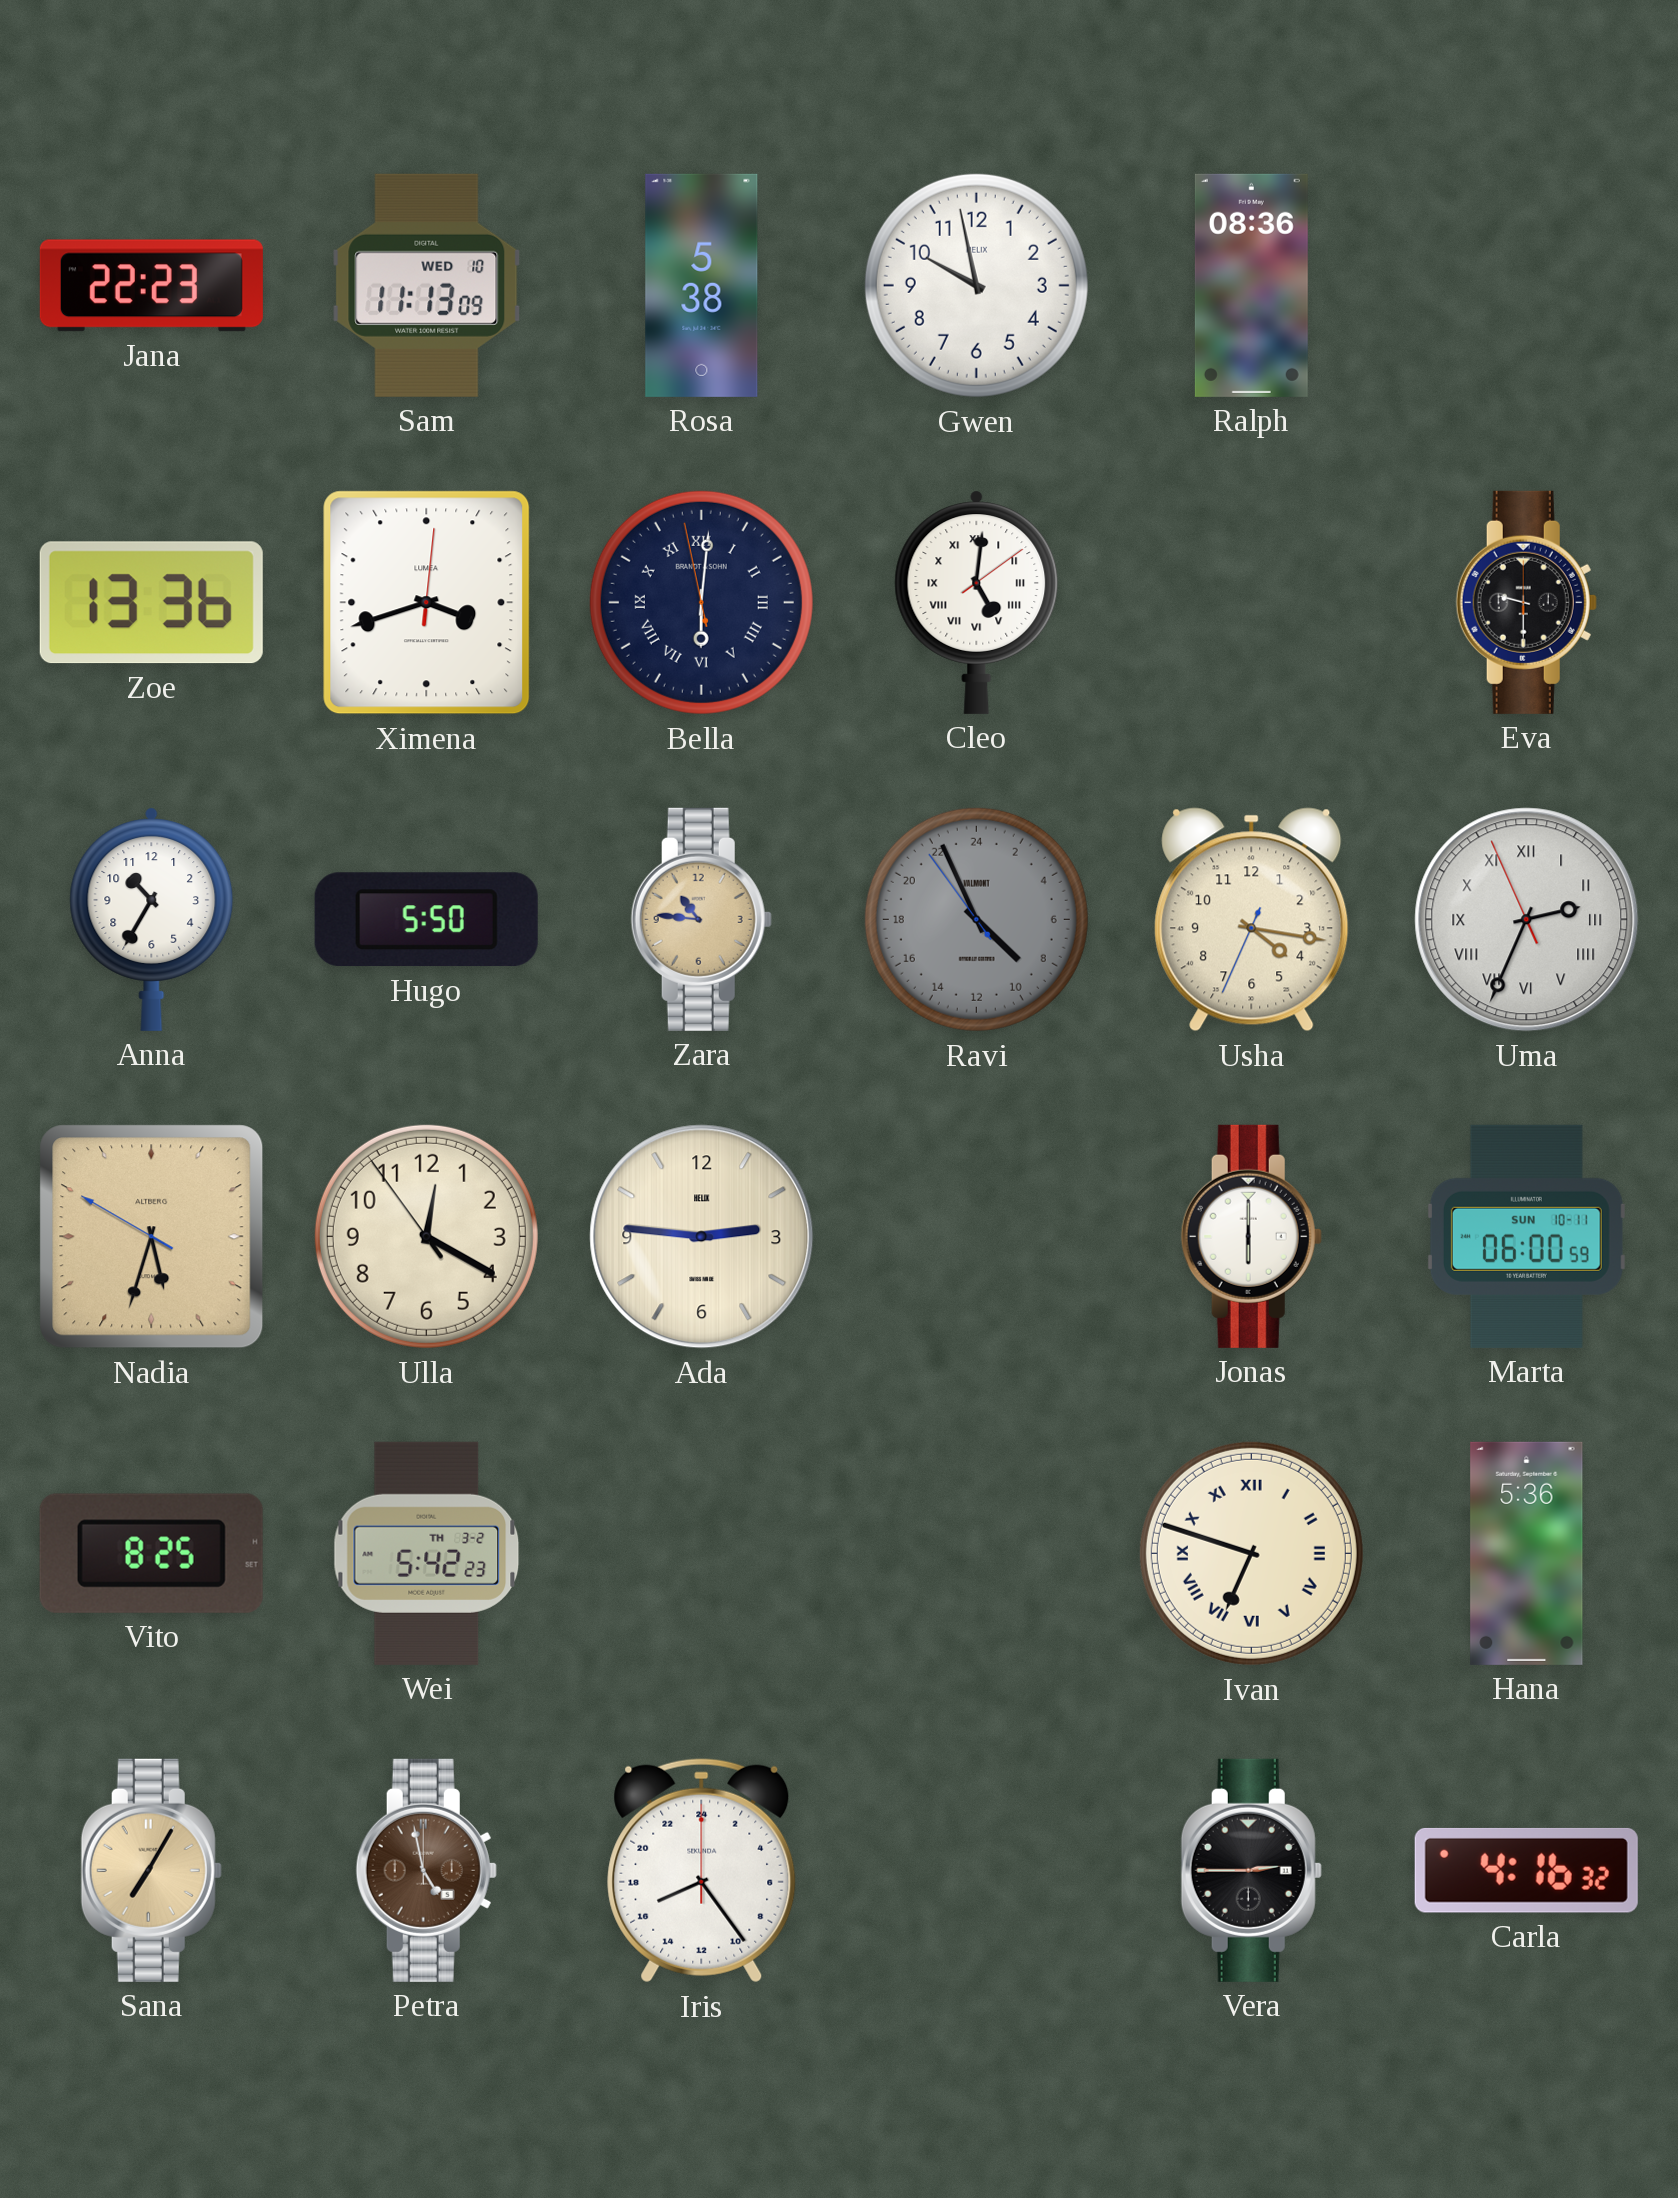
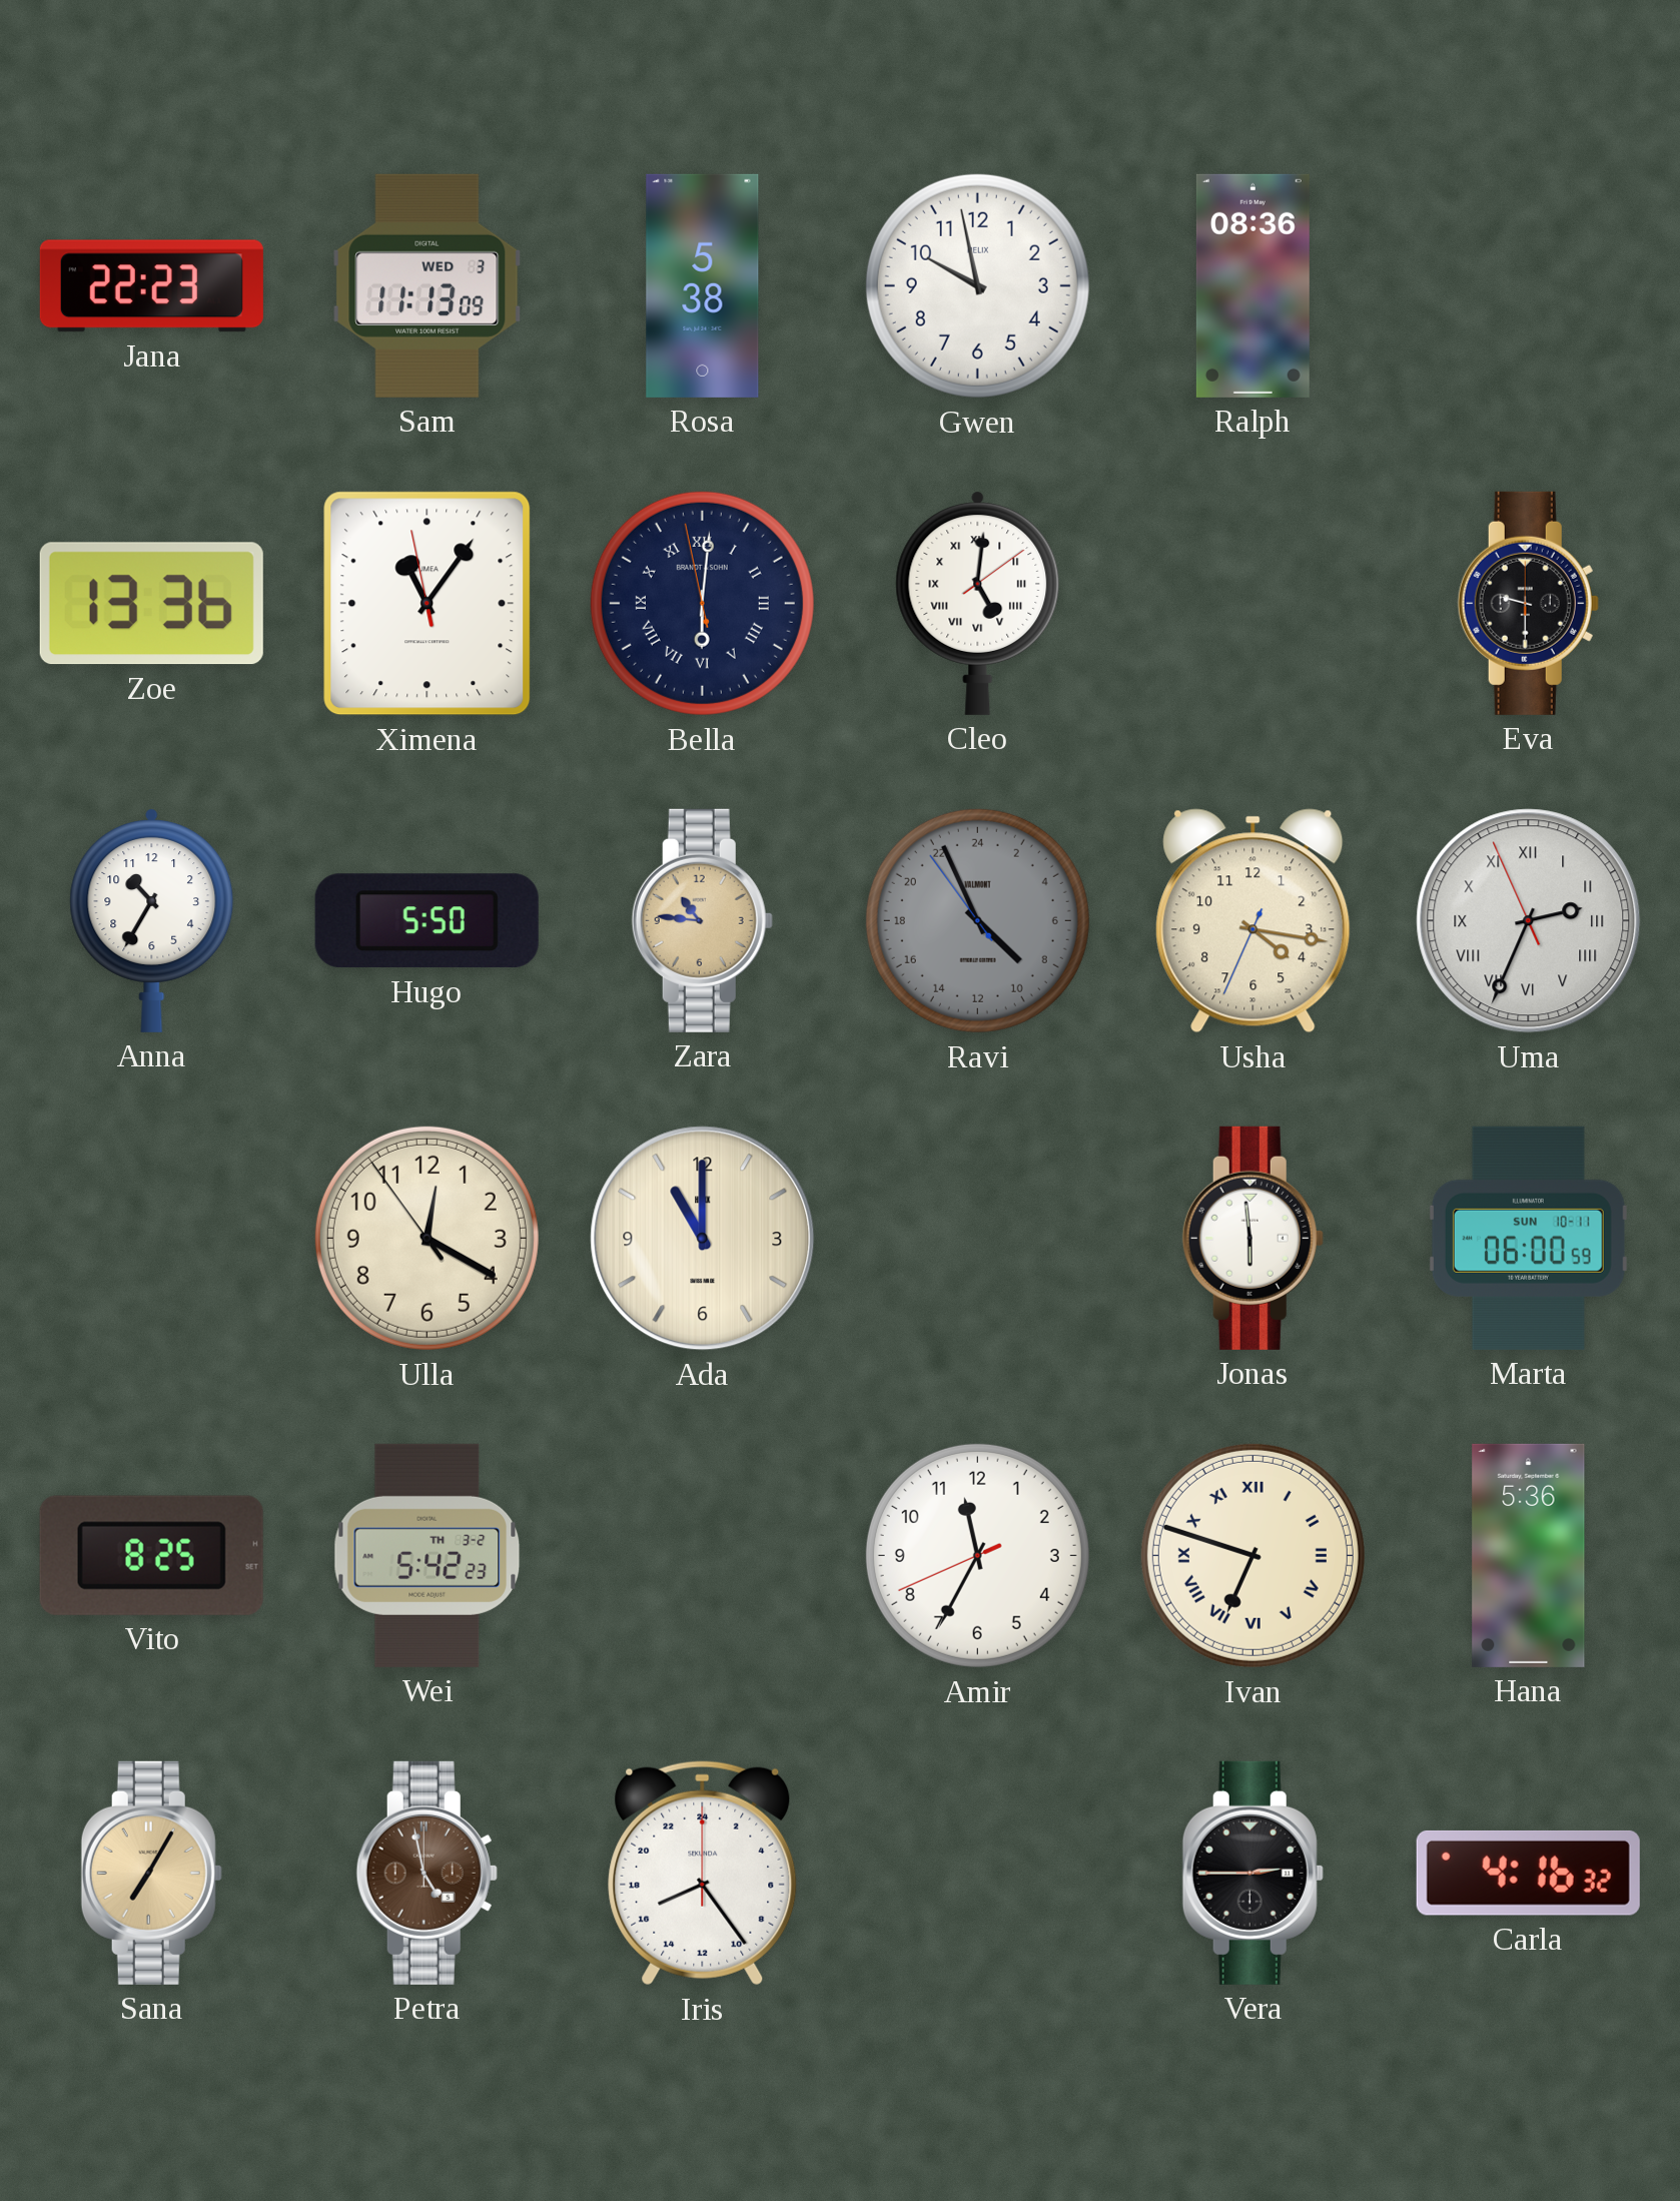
Sam date: WED 10 -> WED 3
Ximena: 3:42 -> 11:05
Nadia: 5:32 -> none
Ada: 2:46 -> 11:00
Jonas: 6:00 -> 5:59
Amir: none -> 11:34
